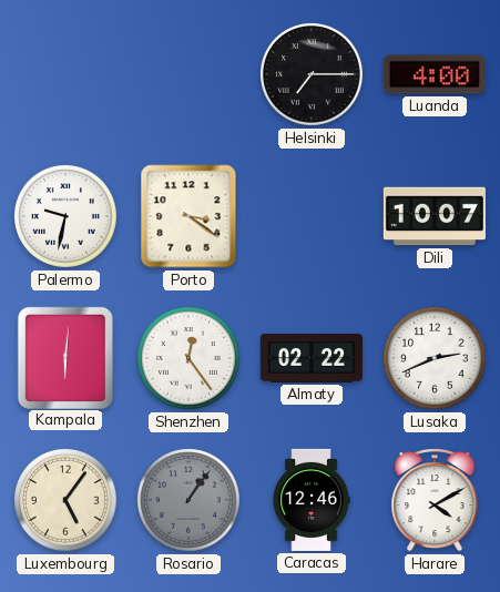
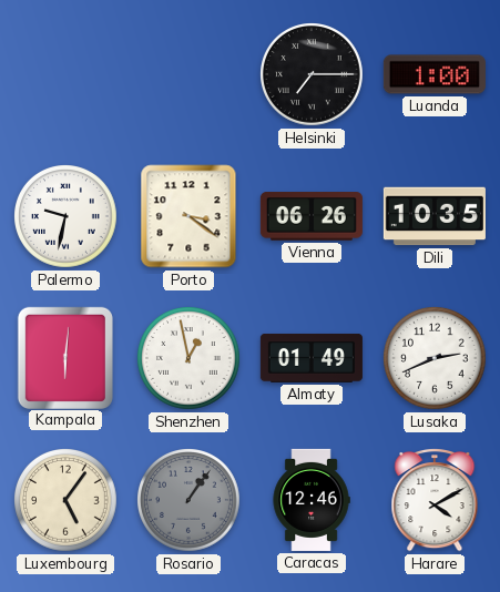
Luanda: 4:00 -> 1:00
Vienna: none -> 06:26
Dili: 10:07 -> 10:35
Shenzhen: 12:24 -> 12:58
Almaty: 02:22 -> 01:49
